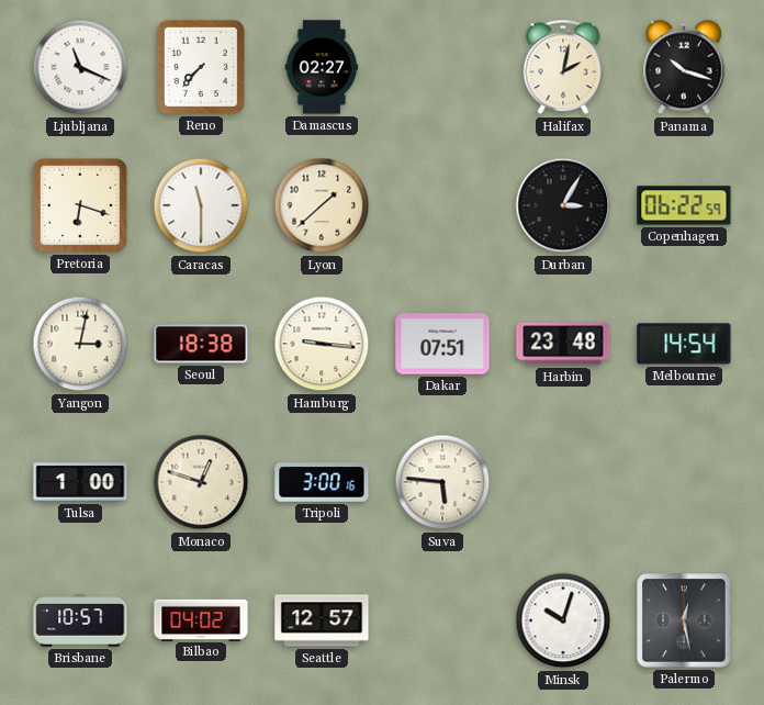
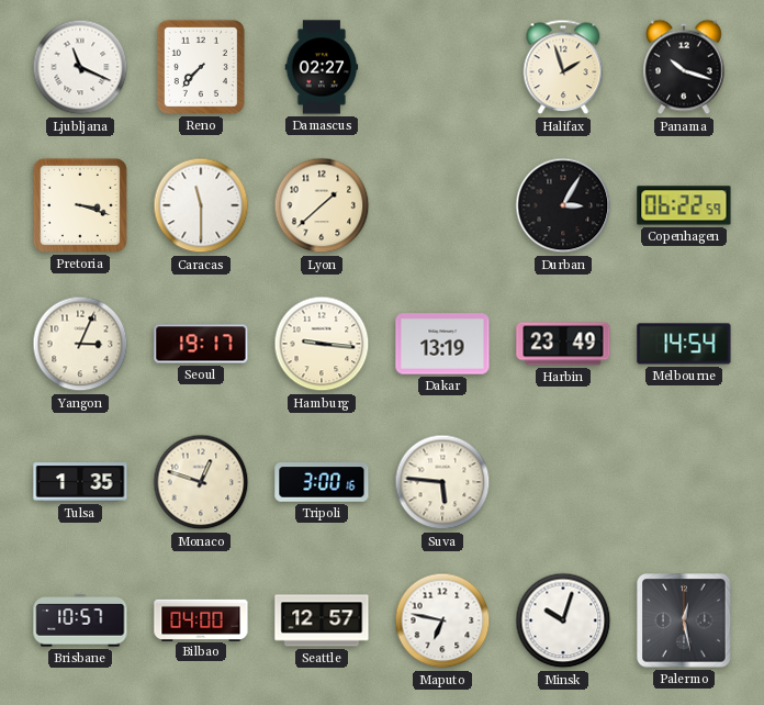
Halifax: 2:02 -> 1:57
Pretoria: 6:18 -> 3:18
Yangon: 3:02 -> 3:04
Seoul: 18:38 -> 19:17
Dakar: 07:51 -> 13:19
Harbin: 23:48 -> 23:49
Tulsa: 1:00 -> 1:35
Bilbao: 04:02 -> 04:00
Maputo: none -> 6:47
